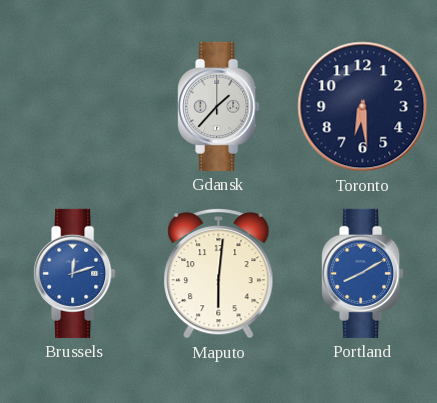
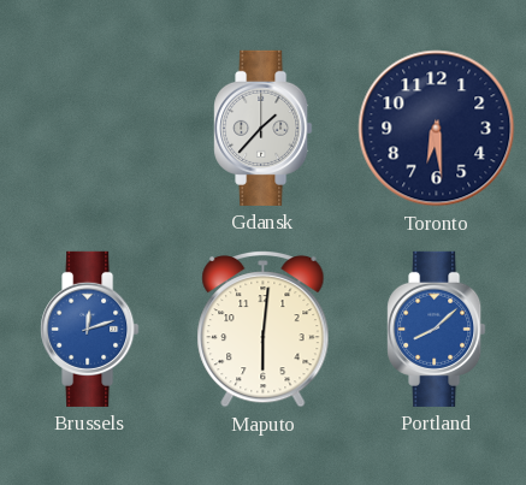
Portland: 8:10 -> 8:08
